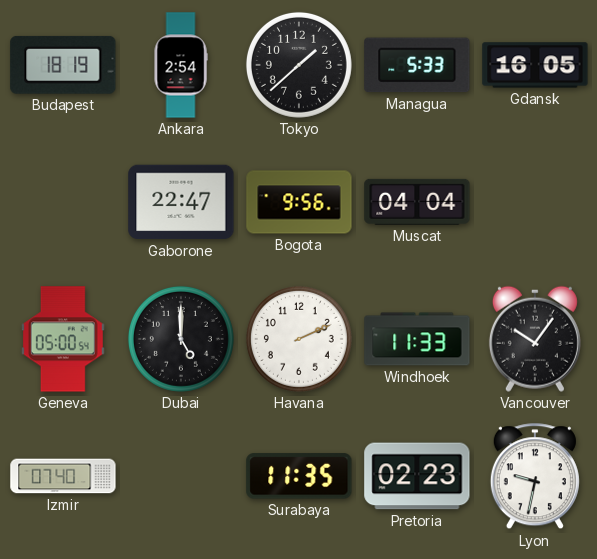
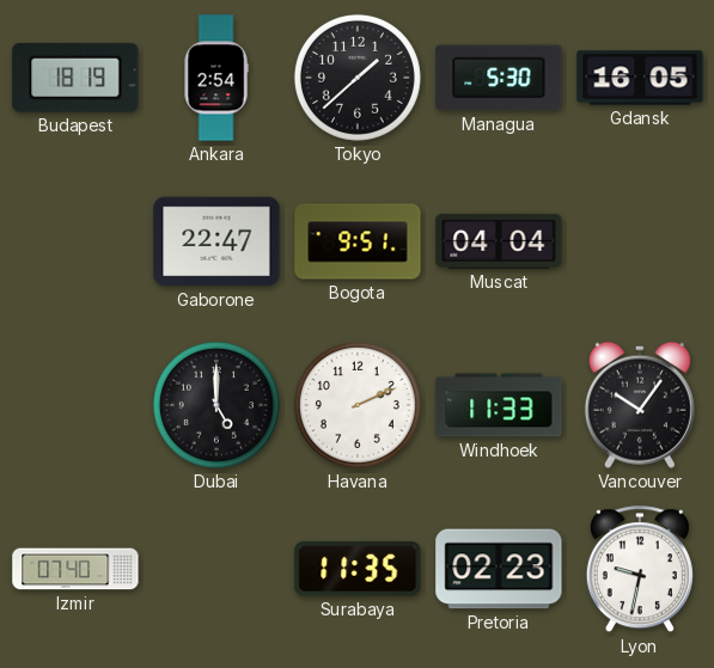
Managua: 5:33 -> 5:30
Bogota: 9:56 -> 9:51
Geneva: 05:00 -> none
